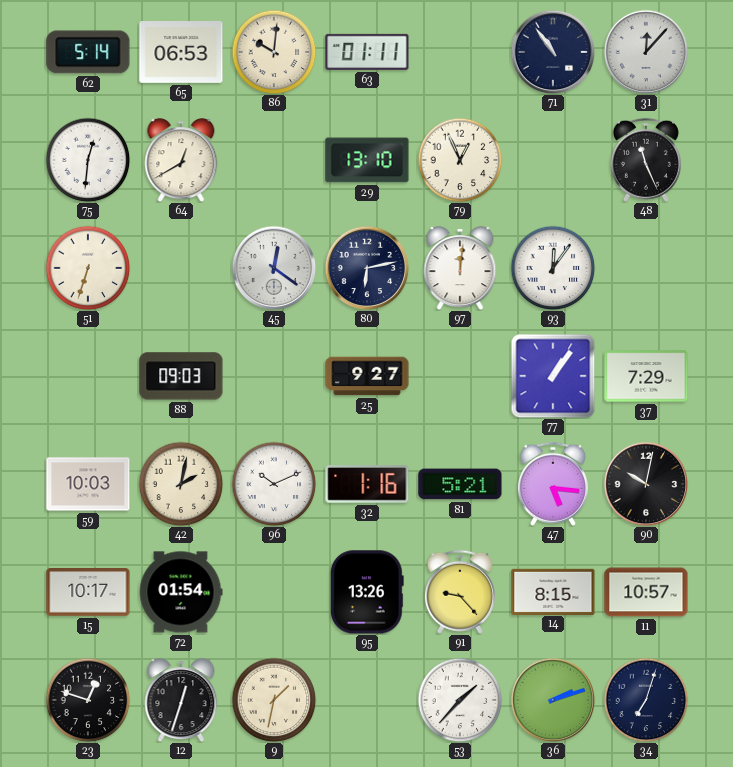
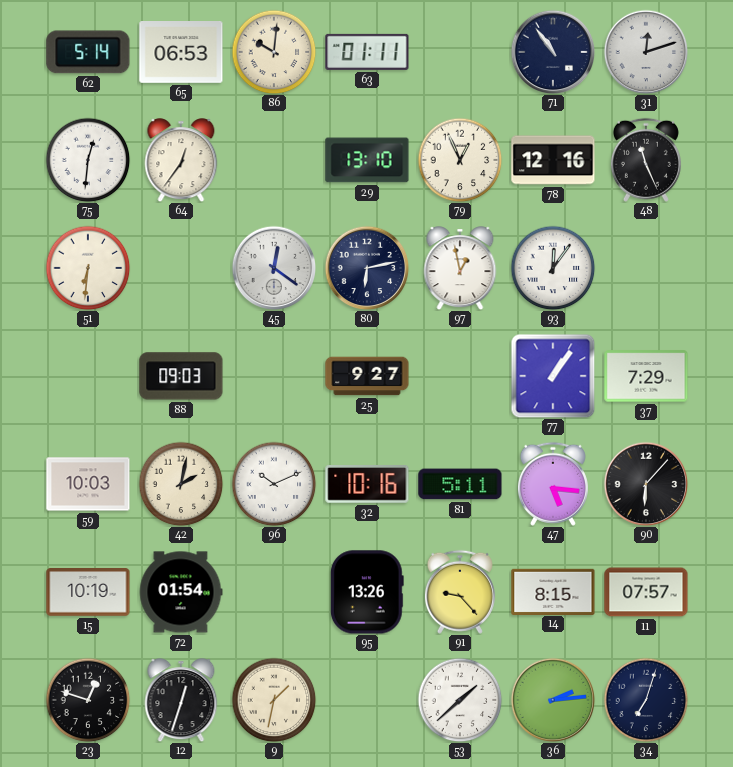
31: 12:07 -> 12:12
64: 12:40 -> 12:36
78: none -> 12:16
51: 6:33 -> 6:31
97: 12:01 -> 12:58
32: 1:16 -> 10:16
81: 5:21 -> 5:11
90: 10:02 -> 6:07
15: 10:17 -> 10:19
11: 10:57 -> 07:57
53: 1:37 -> 1:38
36: 2:12 -> 2:14
